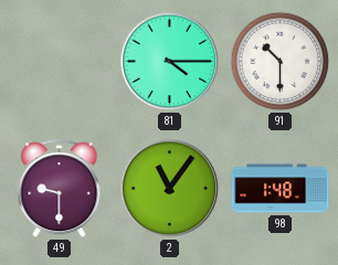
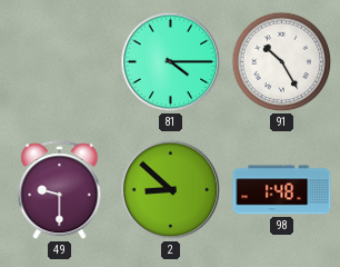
91: 10:30 -> 10:25
2: 11:06 -> 8:52
